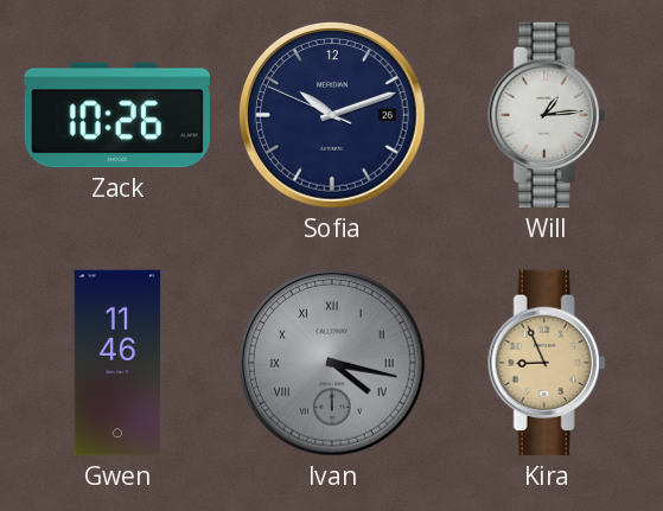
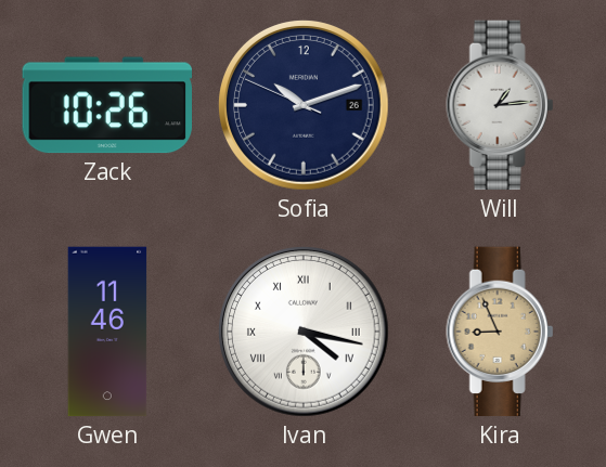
Ivan dial: grey -> white
